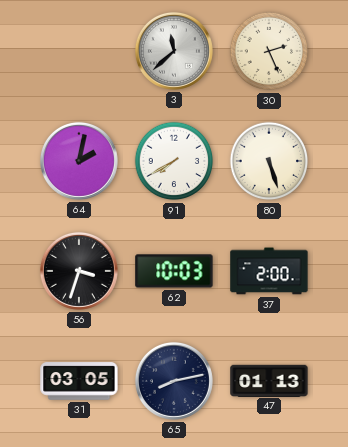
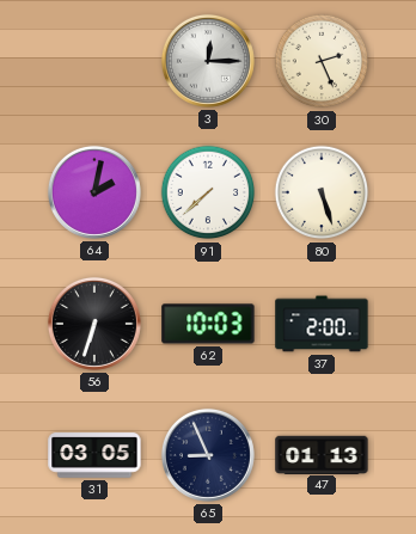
3: 11:38 -> 12:15
91: 7:40 -> 7:38
56: 3:33 -> 6:33
65: 8:13 -> 8:56
